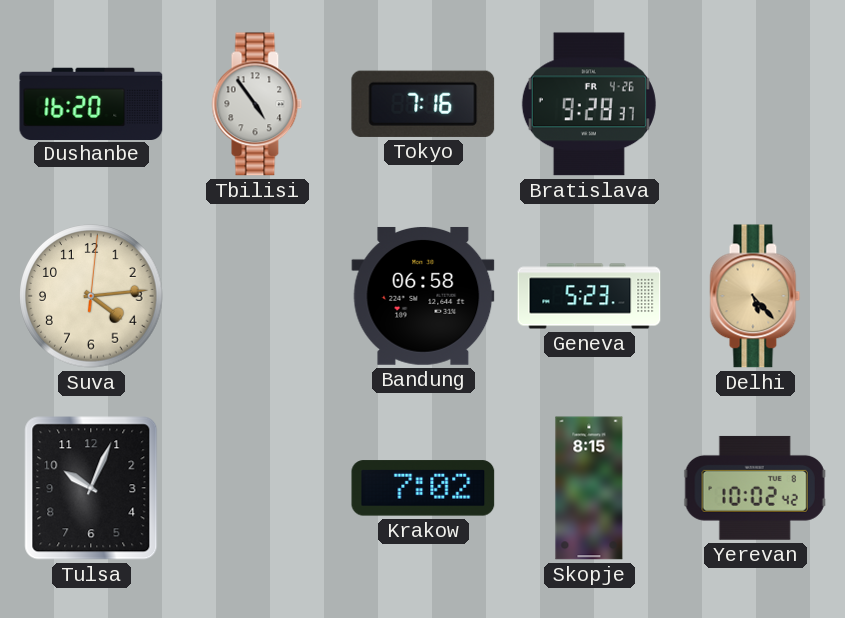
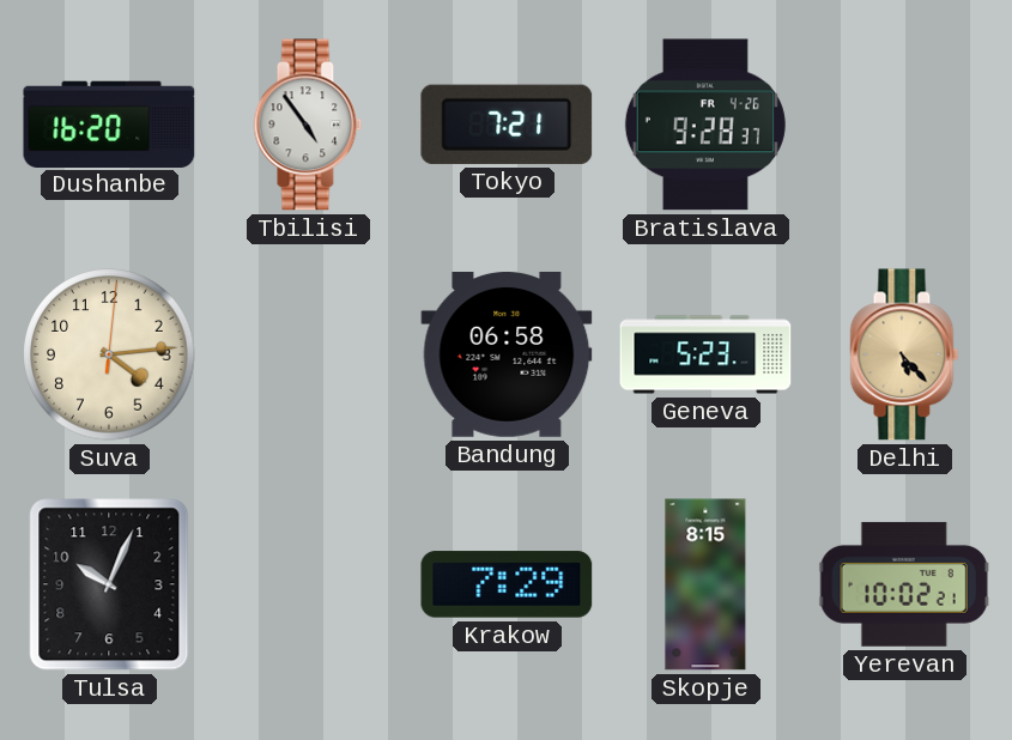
Tokyo: 7:16 -> 7:21
Krakow: 7:02 -> 7:29
Yerevan: 10:02:42 -> 10:02:21
